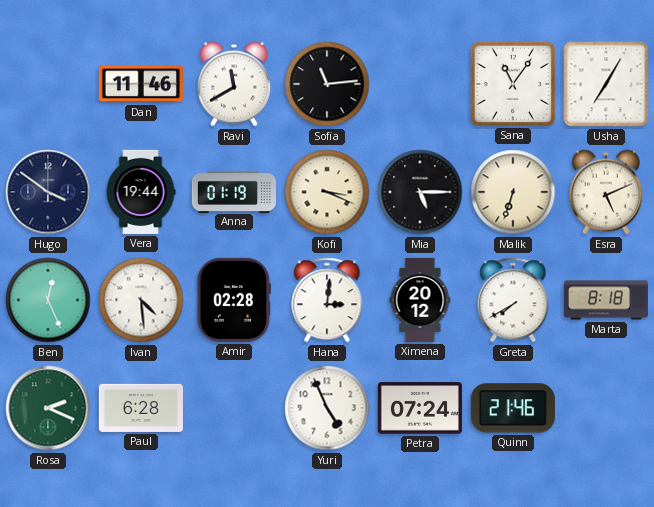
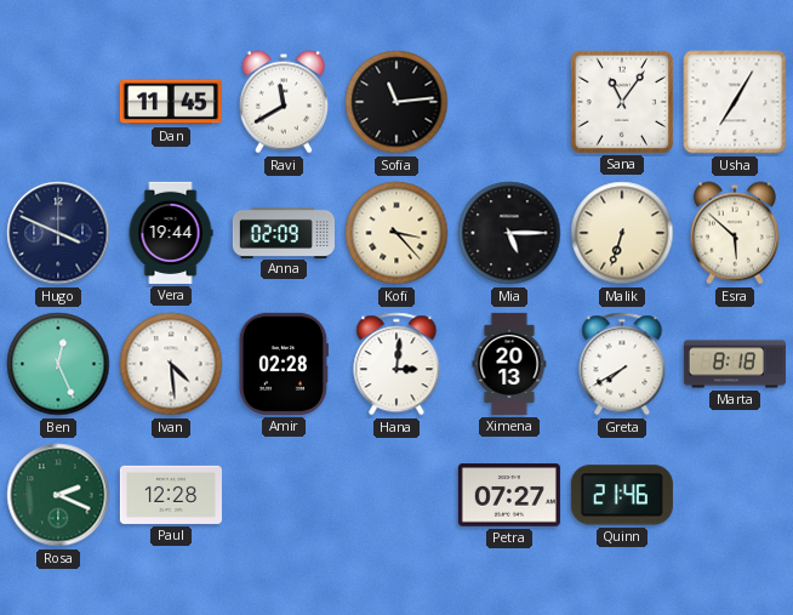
Dan: 11:46 -> 11:45
Hugo: 3:51 -> 3:49
Anna: 01:19 -> 02:09
Kofi: 3:19 -> 3:23
Esra: 5:11 -> 5:52
Ximena: 20:12 -> 20:13
Paul: 6:28 -> 12:28
Yuri: 4:56 -> none
Petra: 07:24 -> 07:27
